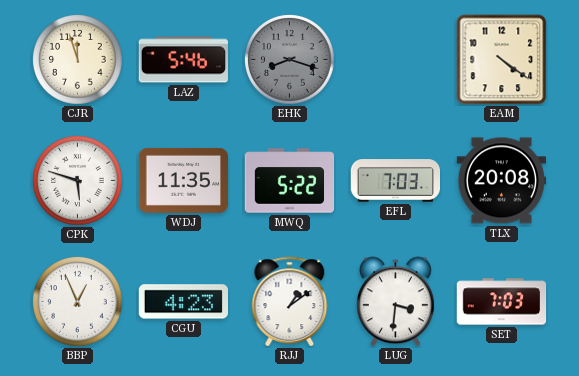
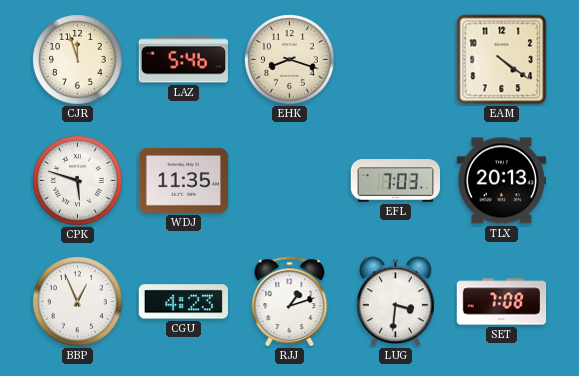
EHK dial: grey -> cream
MWQ: 5:22 -> none
TLX: 20:08 -> 20:13
RJJ: 1:09 -> 1:12
SET: 7:03 -> 7:08
